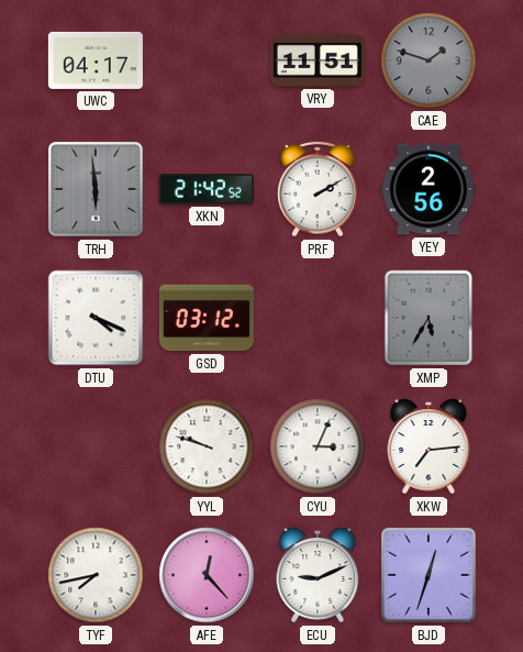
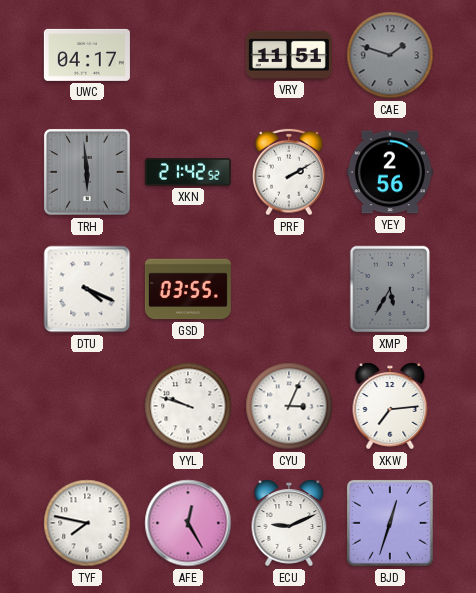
GSD: 03:12 -> 03:55
TYF: 7:43 -> 7:47
AFE: 12:23 -> 12:25
